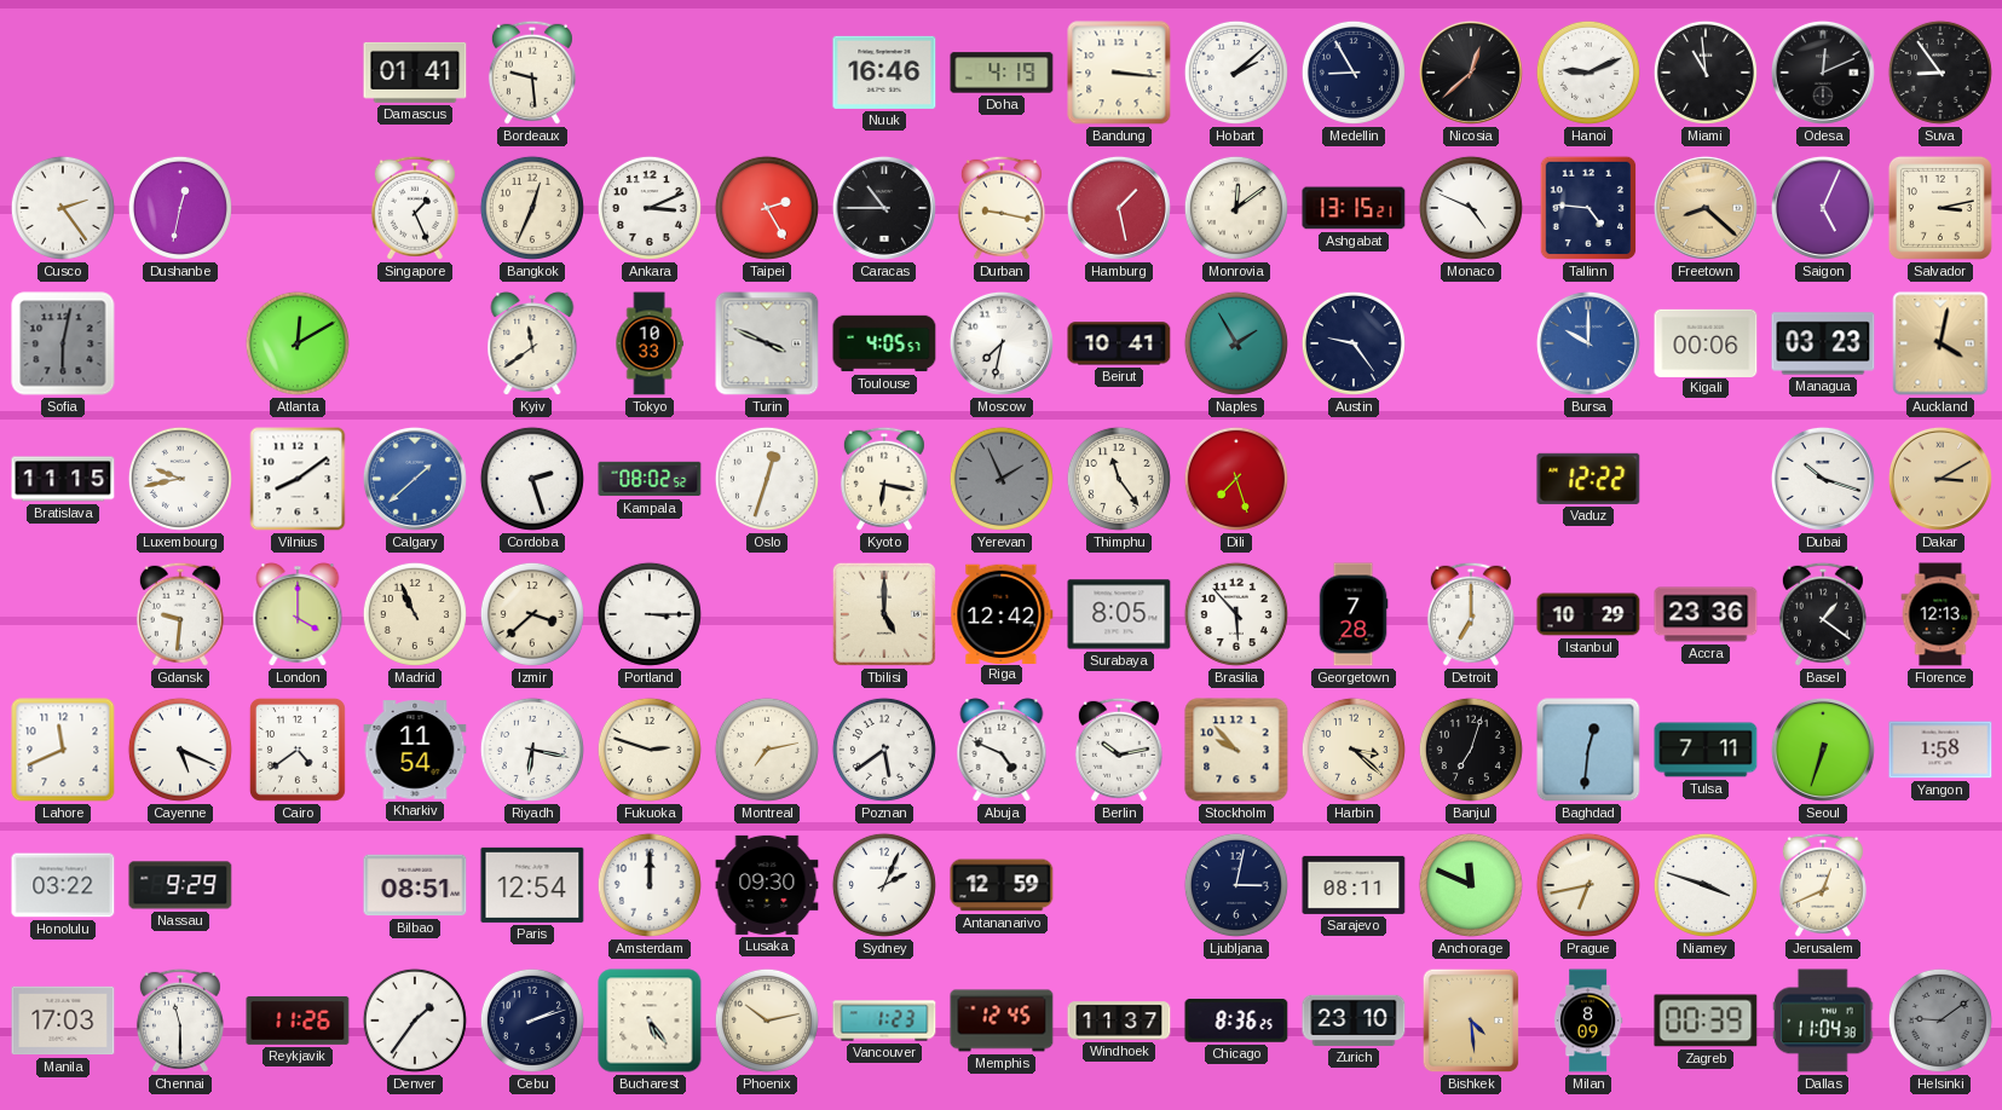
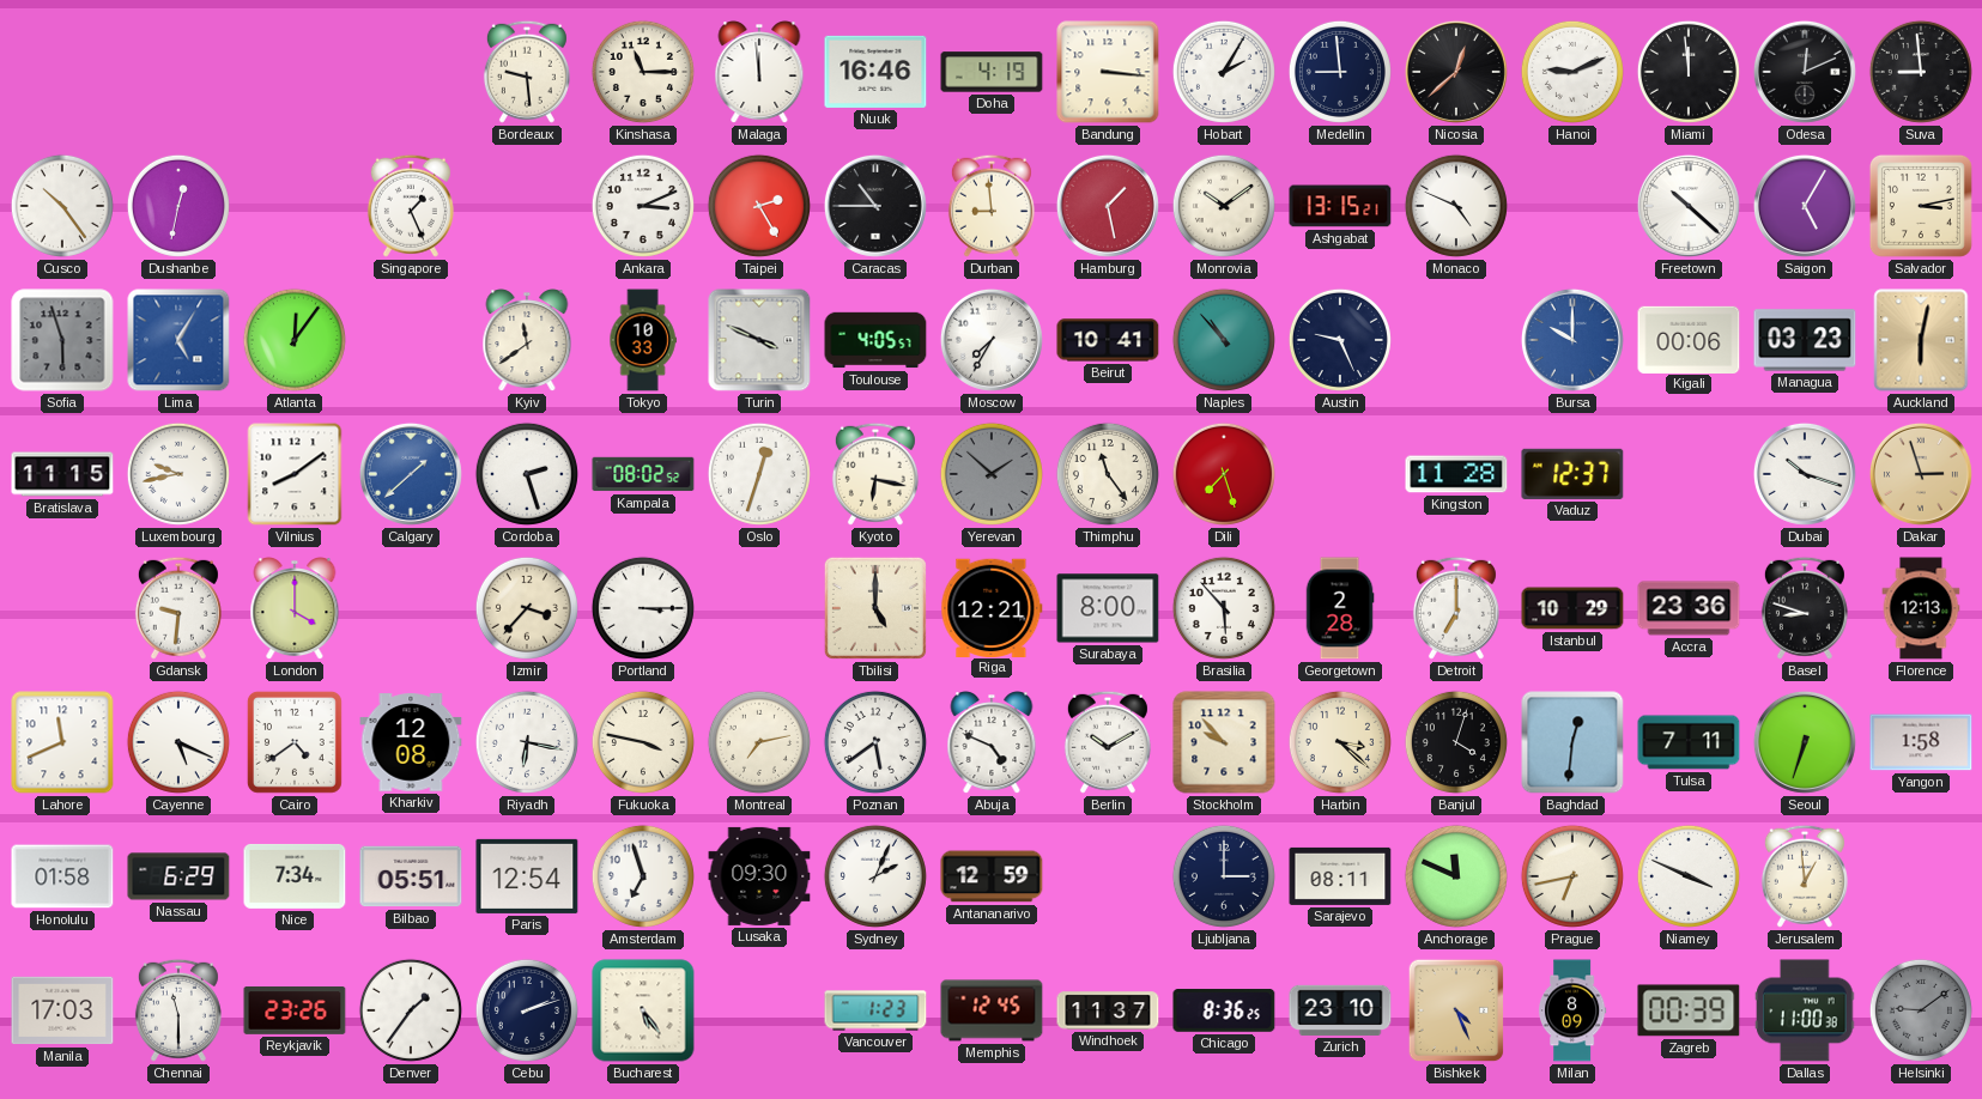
Damascus: 01:41 -> none
Kinshasa: none -> 11:15
Malaga: none -> 11:59
Hobart: 2:08 -> 2:05
Medellin: 8:55 -> 8:59
Miami: 10:59 -> 11:59
Suva: 8:54 -> 8:59
Cusco: 2:24 -> 10:24
Bangkok: 12:34 -> none
Durban: 9:17 -> 8:59
Monrovia: 12:09 -> 10:09
Tallinn: 4:46 -> none
Freetown: 8:22 -> 10:22
Freetown dial: champagne -> white
Saigon: 5:04 -> 5:05
Sofia: 6:02 -> 5:57
Lima: none -> 5:05
Atlanta: 12:10 -> 12:06
Moscow: 7:32 -> 7:35
Naples: 1:55 -> 10:53
Austin: 9:24 -> 9:26
Auckland: 4:02 -> 6:02
Yerevan: 1:56 -> 1:52
Kingston: none -> 11:28
Vaduz: 12:22 -> 12:37
Dakar: 3:10 -> 2:57
Madrid: 10:56 -> none
Izmir: 3:38 -> 3:37
Riga: 12:42 -> 12:21
Surabaya: 8:05 -> 8:00
Georgetown: 7:28 -> 2:28
Basel: 1:21 -> 8:48
Kharkiv: 11:54 -> 12:08
Fukuoka: 2:48 -> 3:47
Berlin: 10:13 -> 10:10
Banjul: 7:03 -> 4:03
Honolulu: 03:22 -> 01:58
Nassau: 9:29 -> 6:29
Nice: none -> 7:34
Bilbao: 08:51 -> 05:51
Amsterdam: 12:00 -> 6:57
Ljubljana: 3:02 -> 3:00
Niamey: 3:48 -> 3:49
Jerusalem: 12:41 -> 12:59
Reykjavik: 11:26 -> 23:26
Phoenix: 10:13 -> none
Bishkek: 4:29 -> 4:26
Dallas: 11:04 -> 11:00
